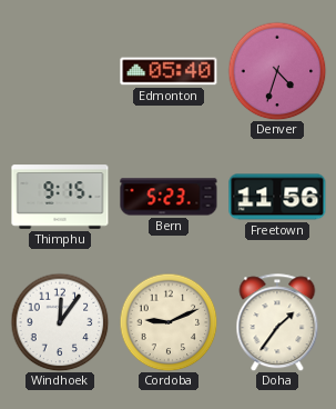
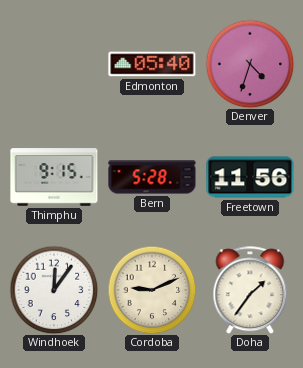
Bern: 5:23 -> 5:28
